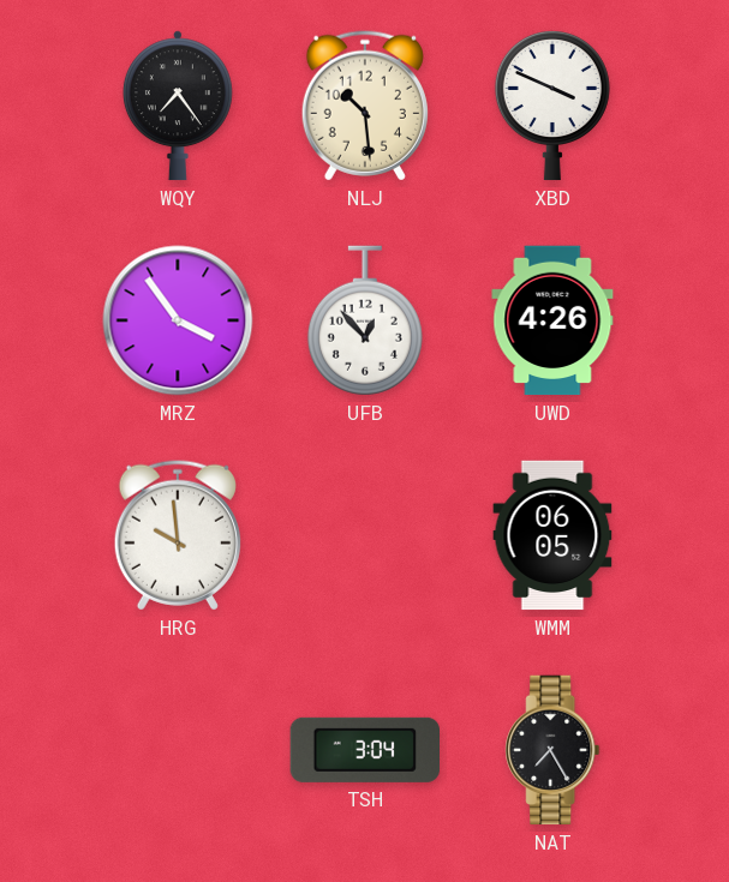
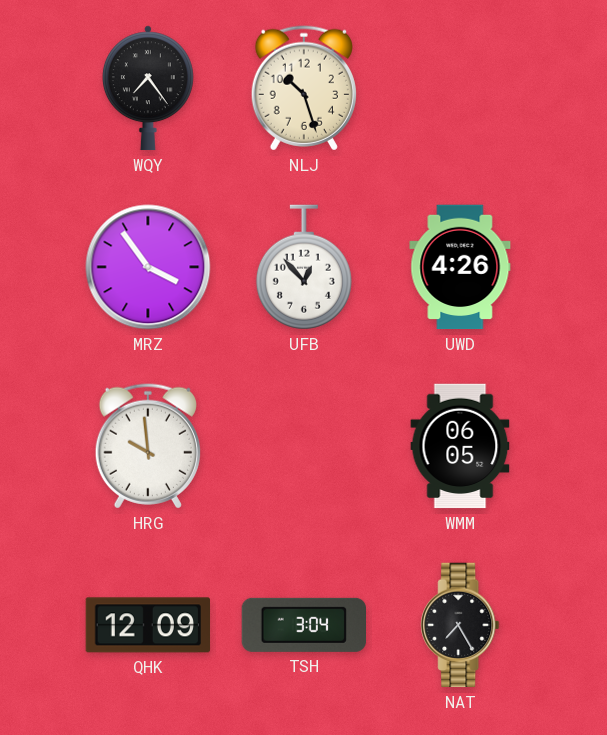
NLJ: 10:29 -> 10:27
XBD: 3:49 -> none
QHK: none -> 12:09
